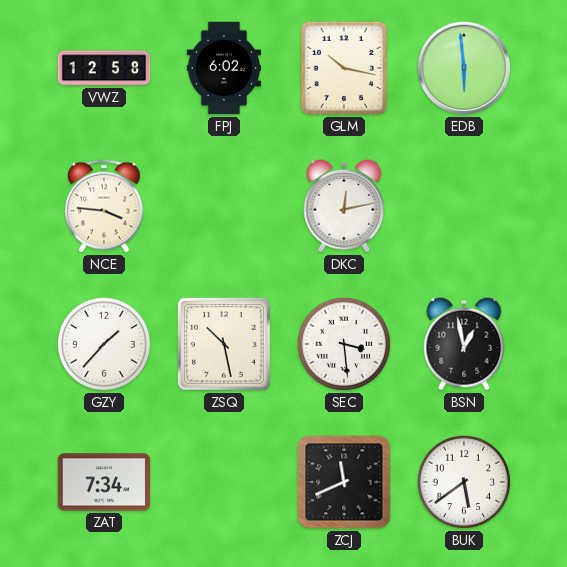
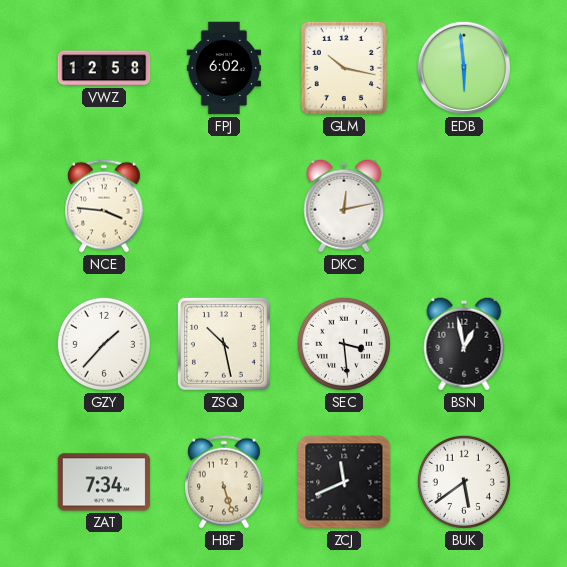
HBF: none -> 5:27
